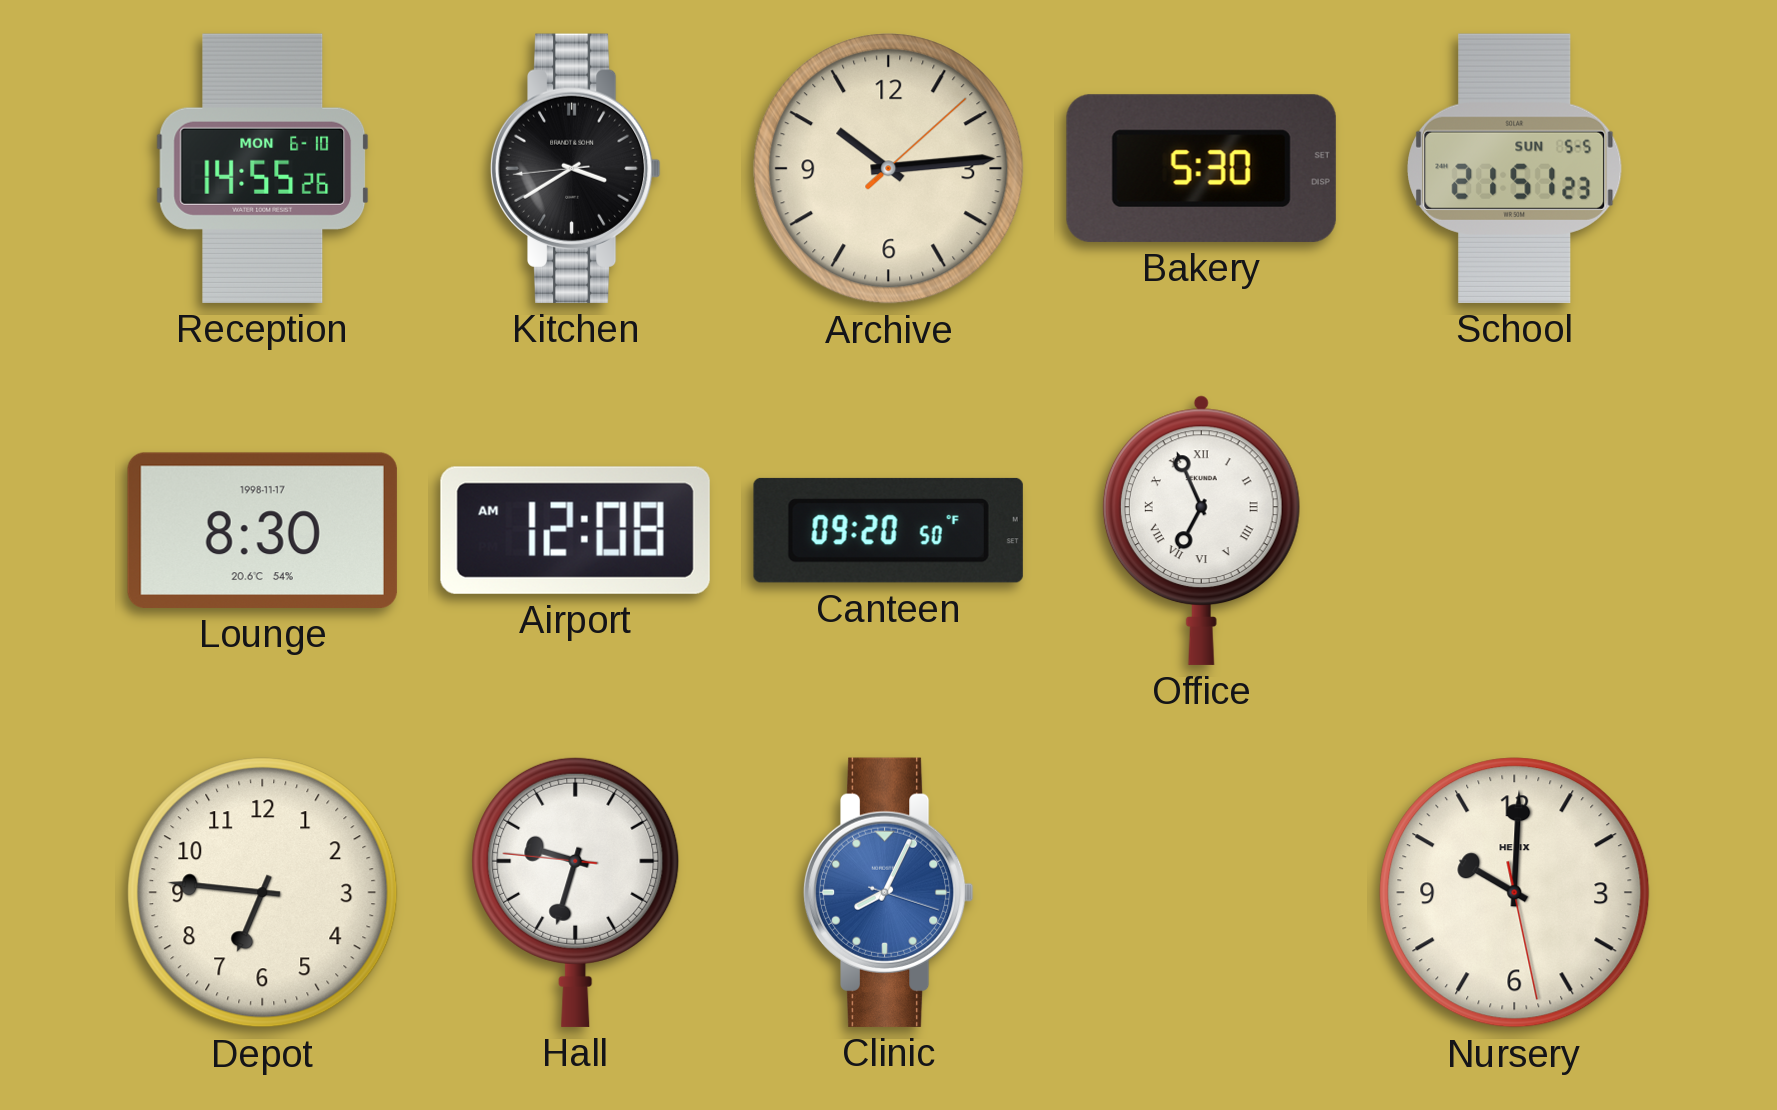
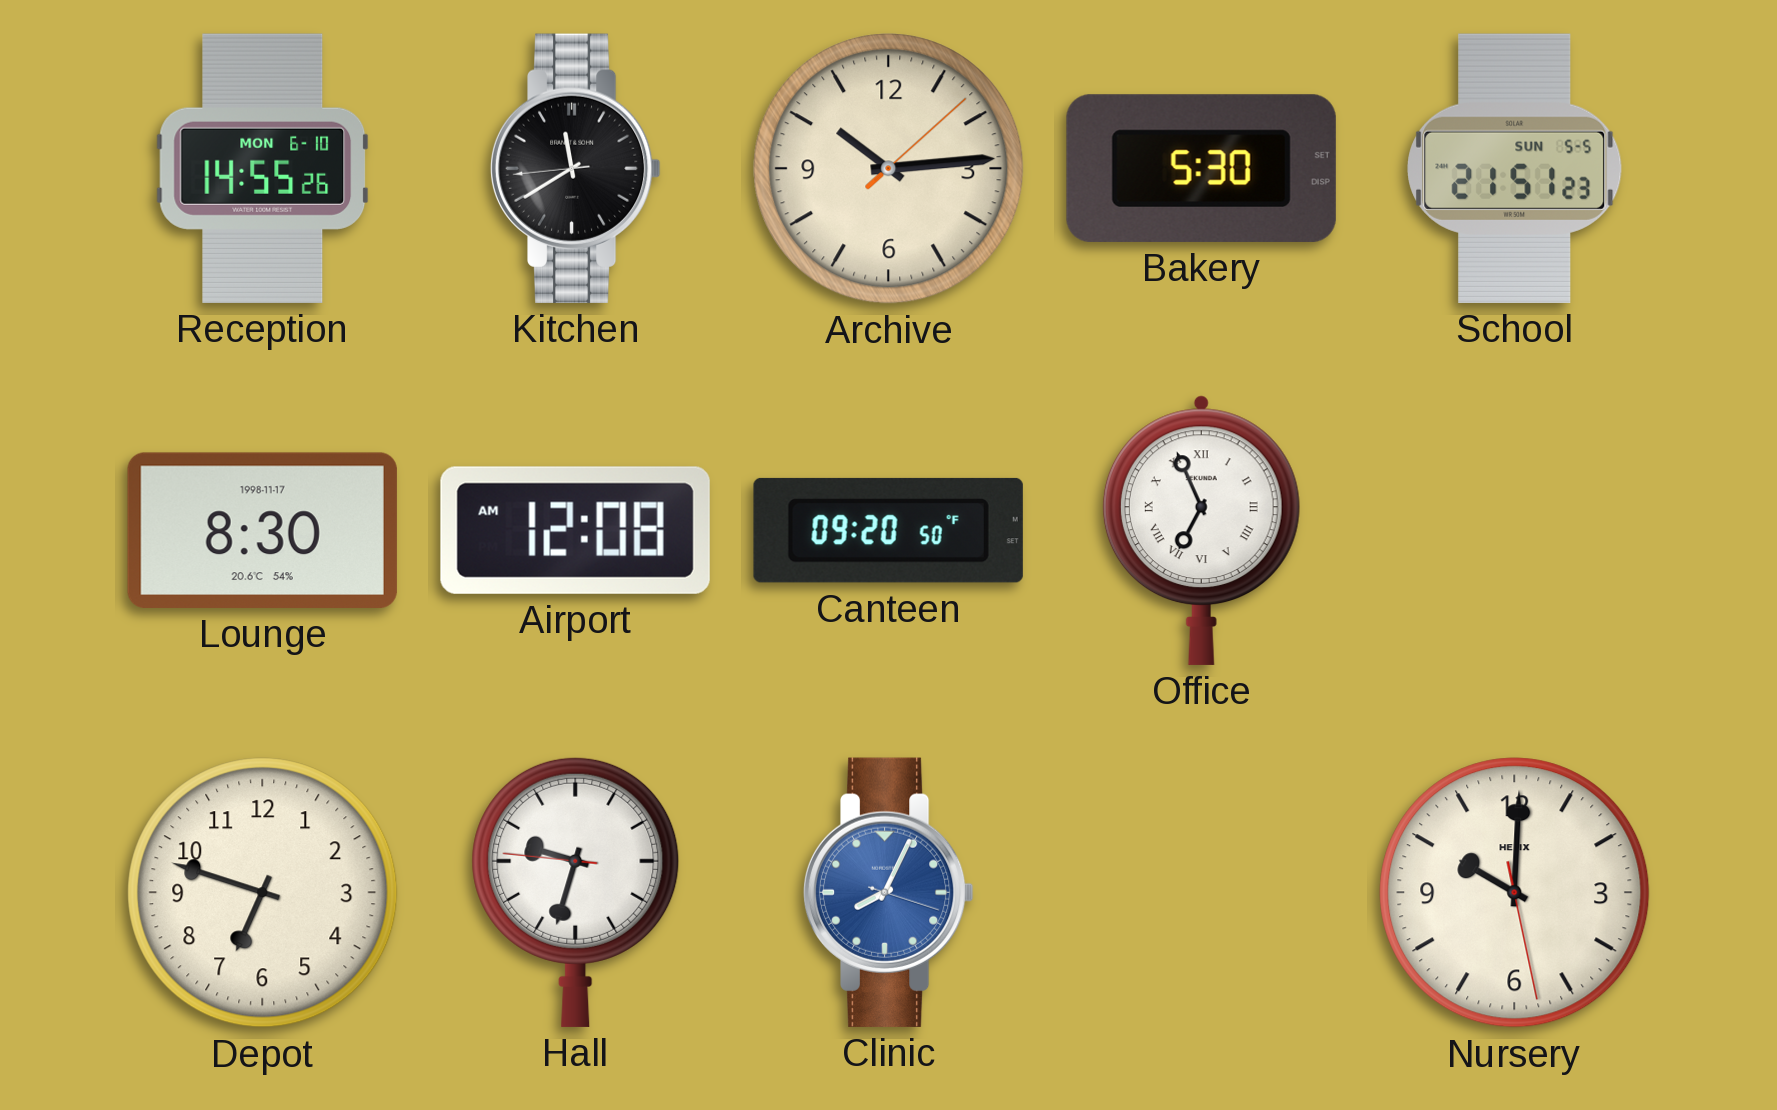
Kitchen: 3:39 -> 11:39
Depot: 6:46 -> 6:48
